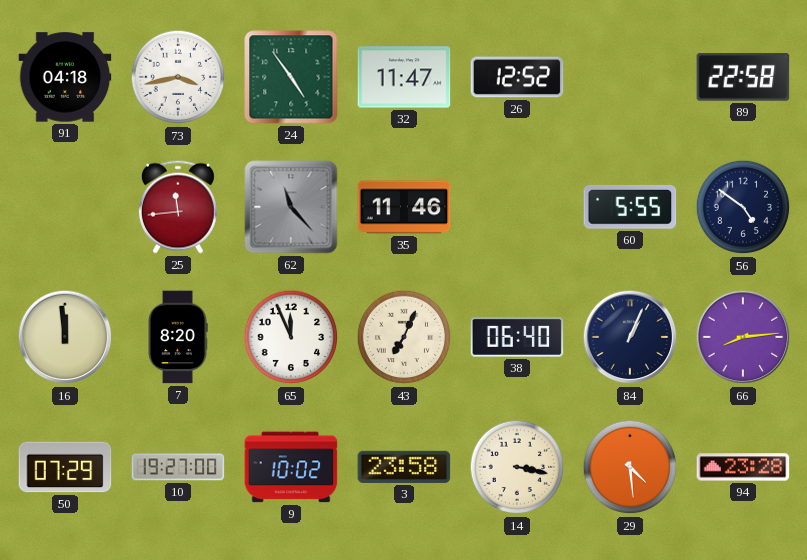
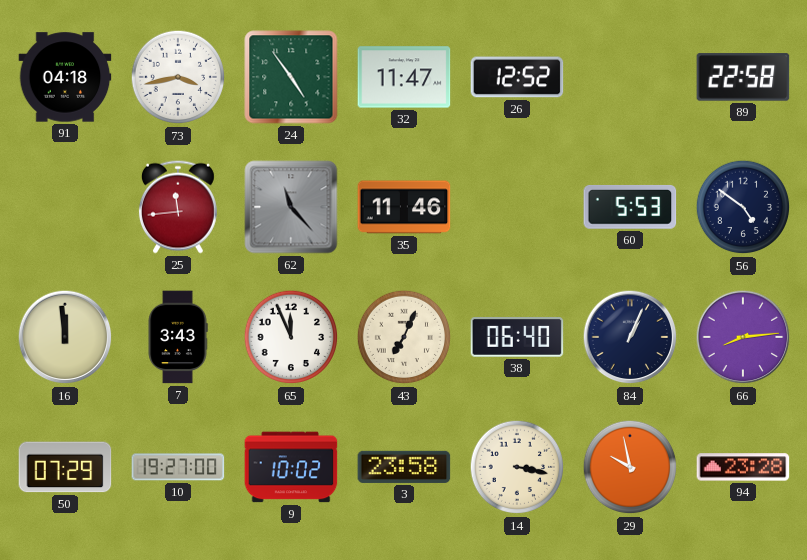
60: 5:55 -> 5:53
7: 8:20 -> 3:43
29: 4:29 -> 9:58
